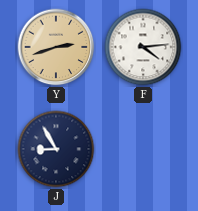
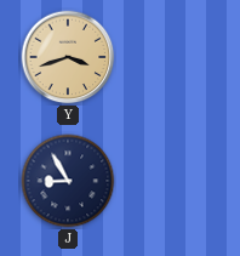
Y: 2:42 -> 3:42
F: 4:14 -> none
